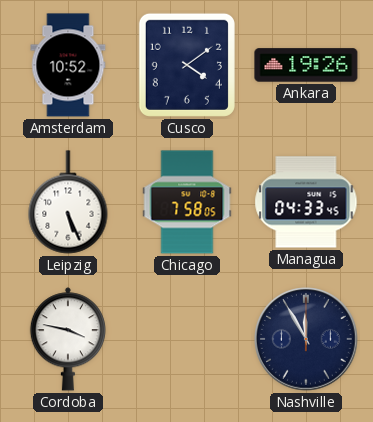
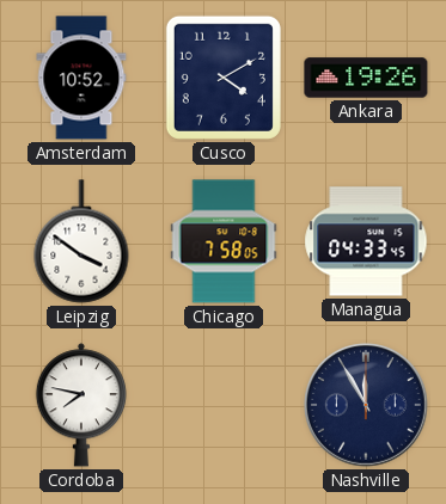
Cusco: 4:09 -> 4:10
Leipzig: 5:26 -> 3:51
Cordoba: 3:47 -> 7:47
